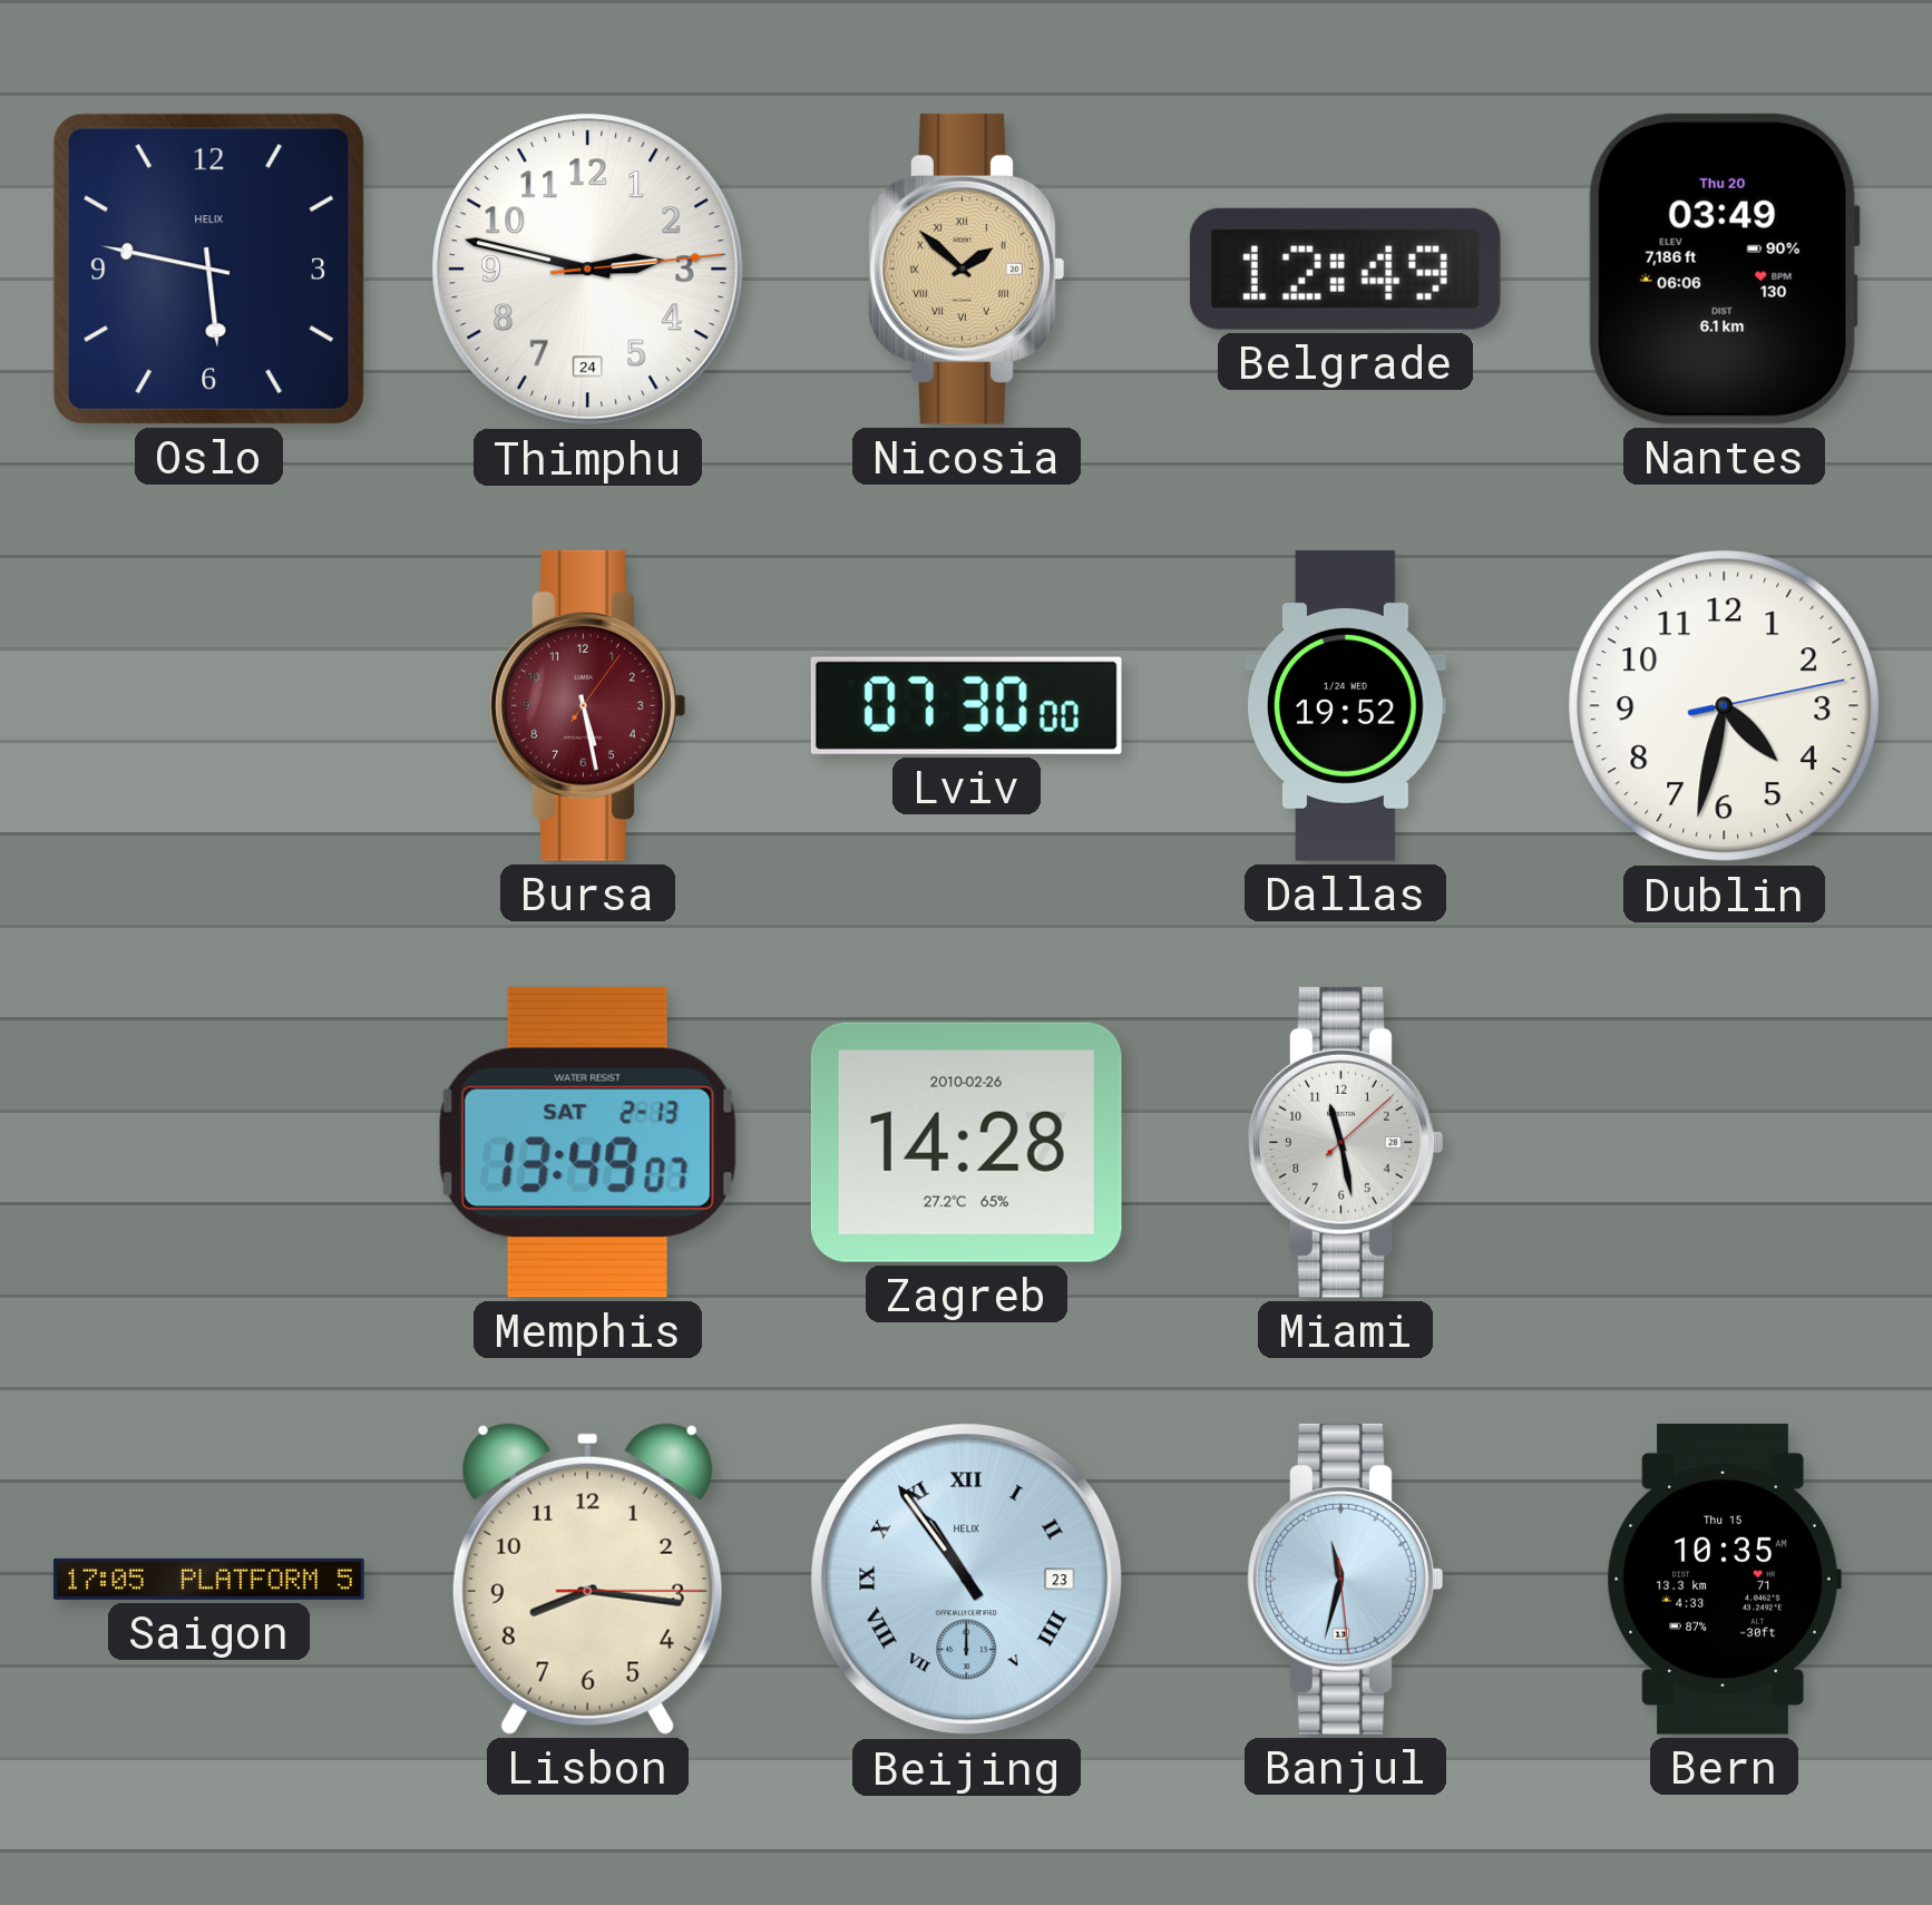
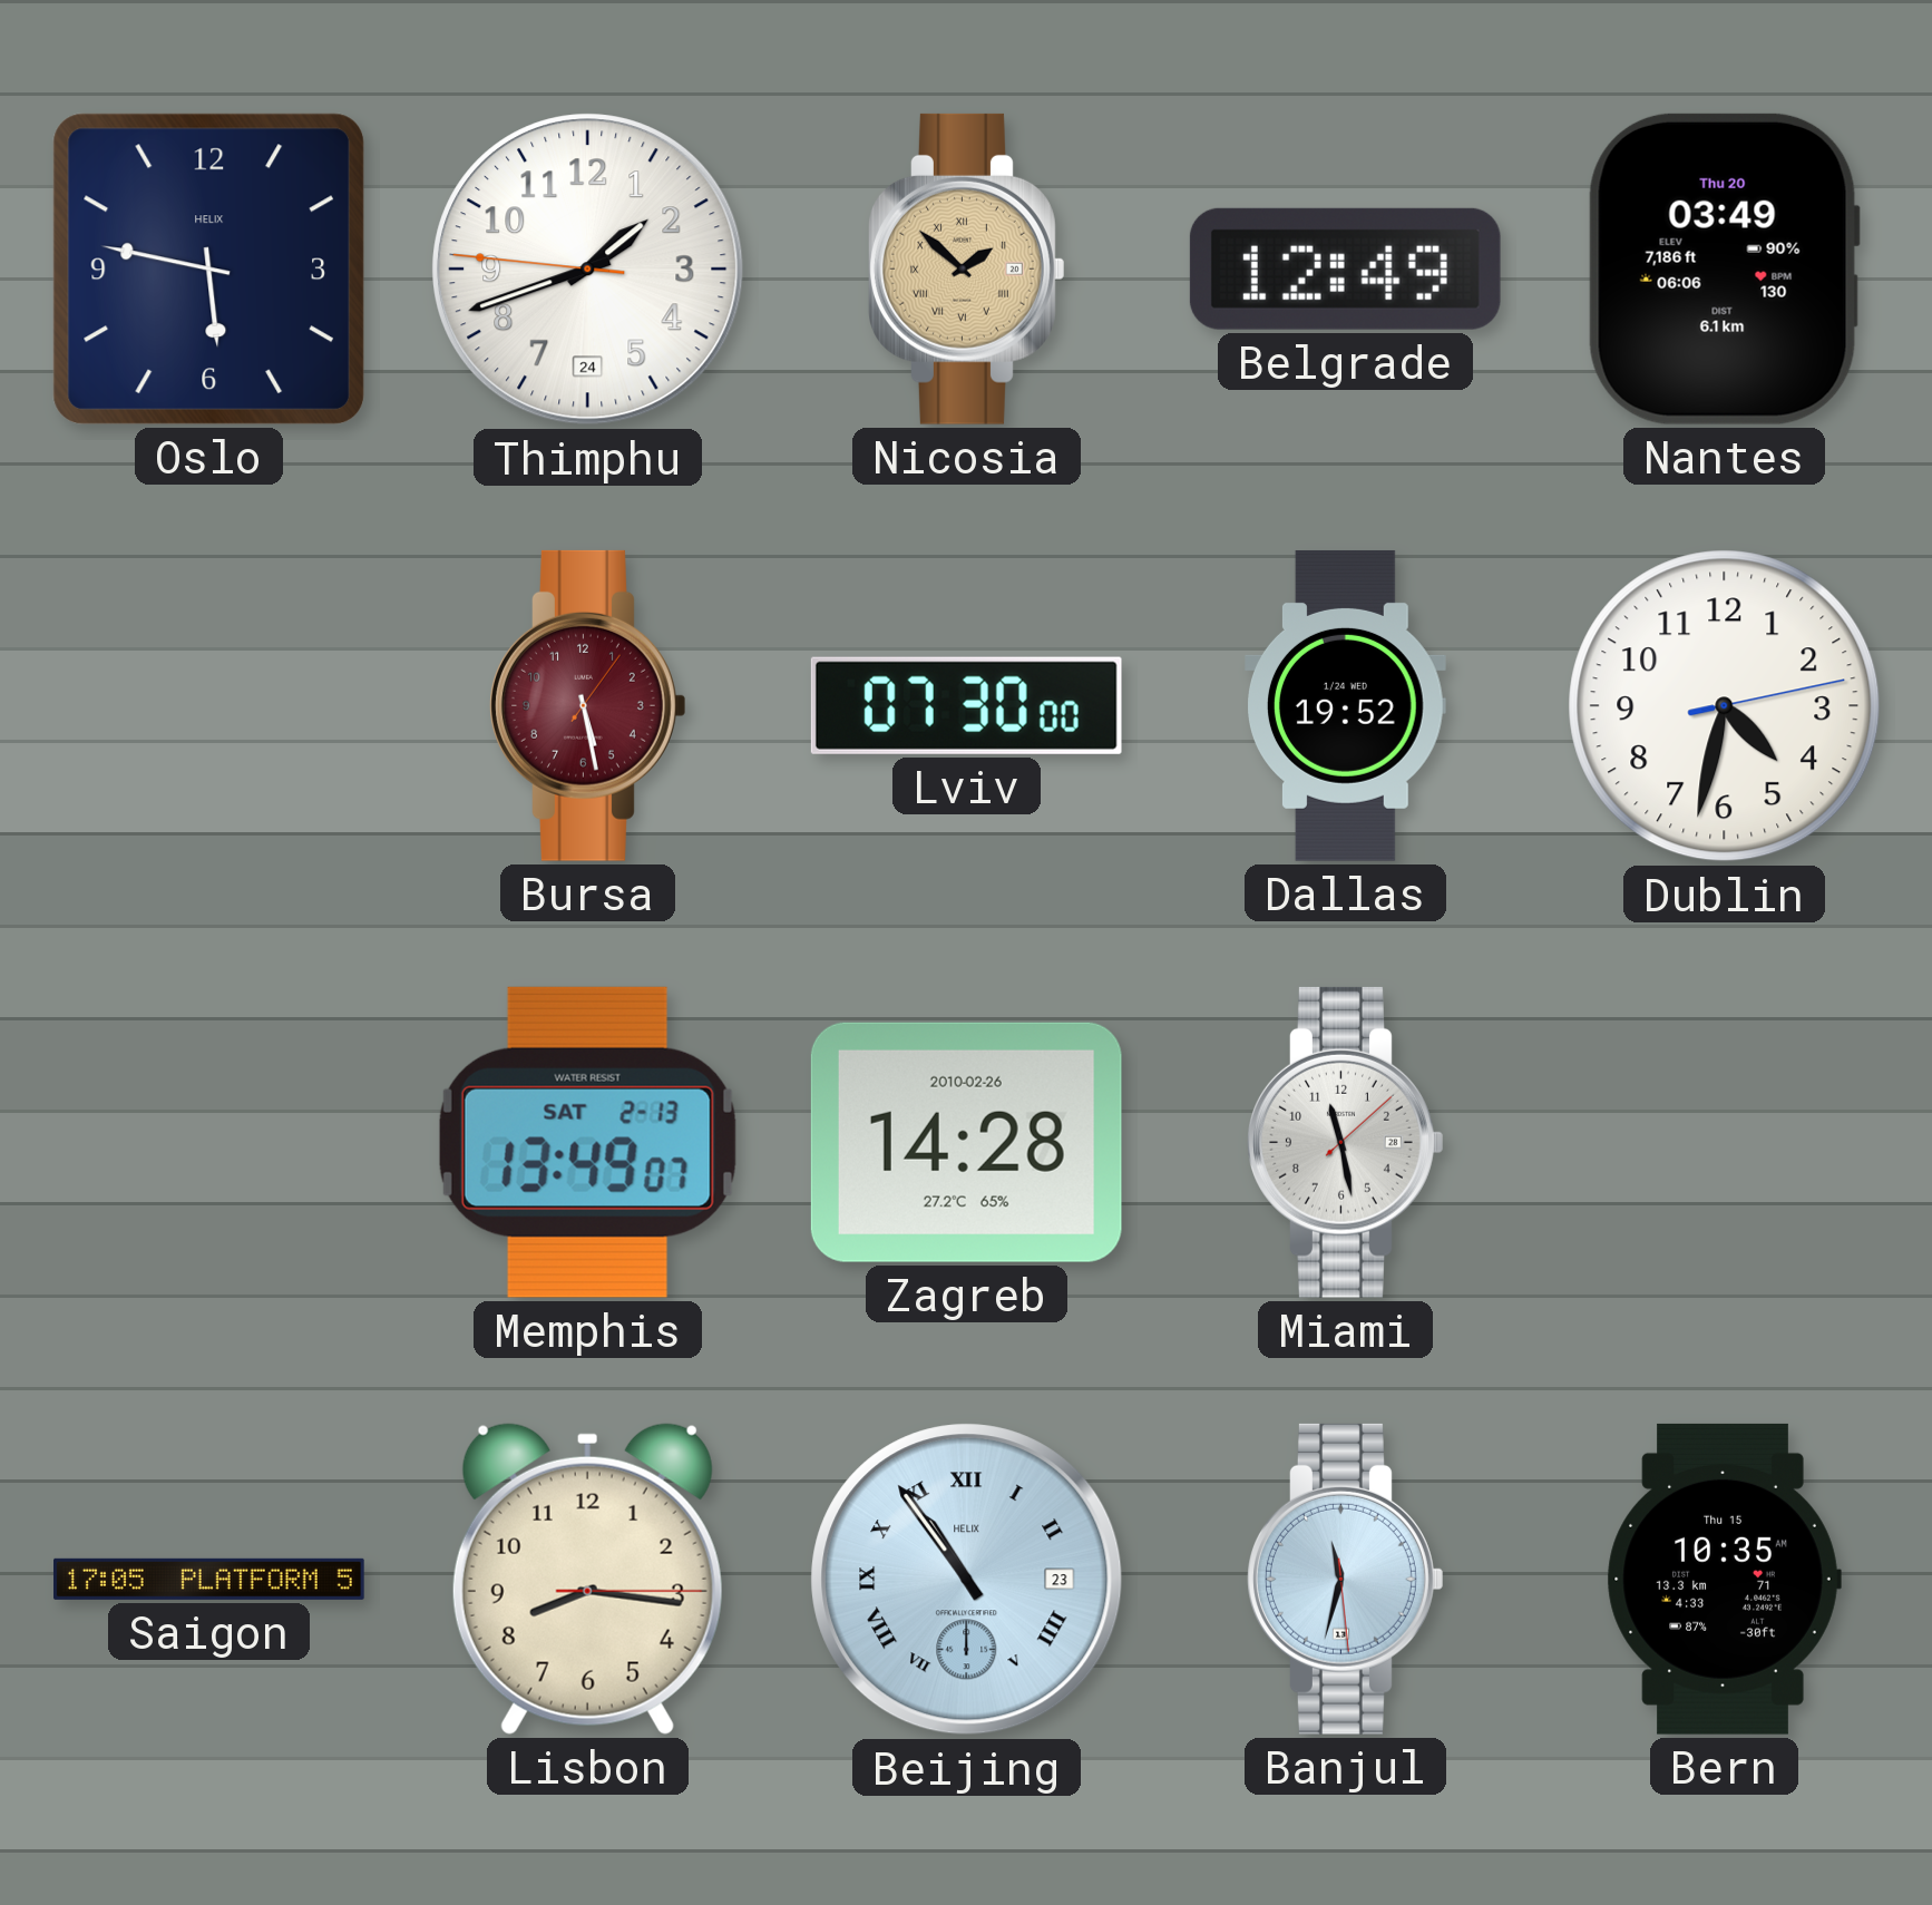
Thimphu: 2:47 -> 1:41
